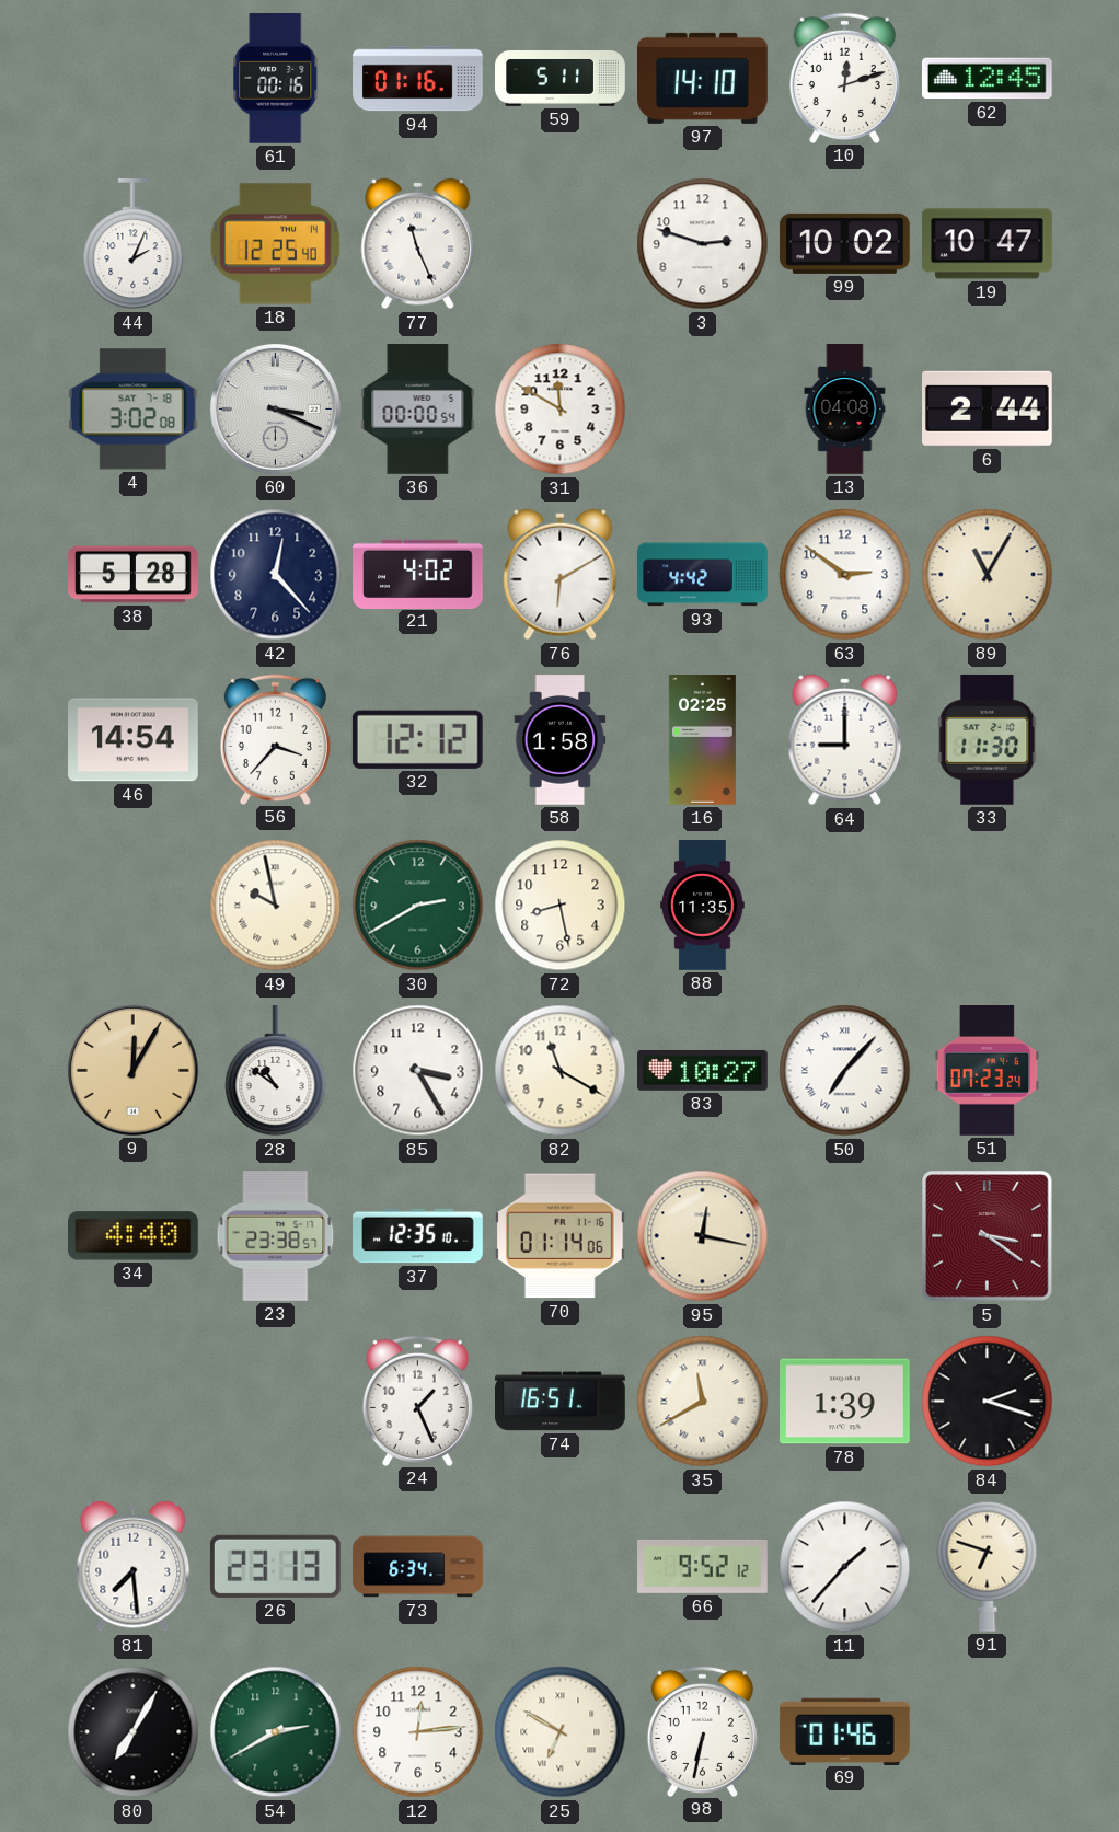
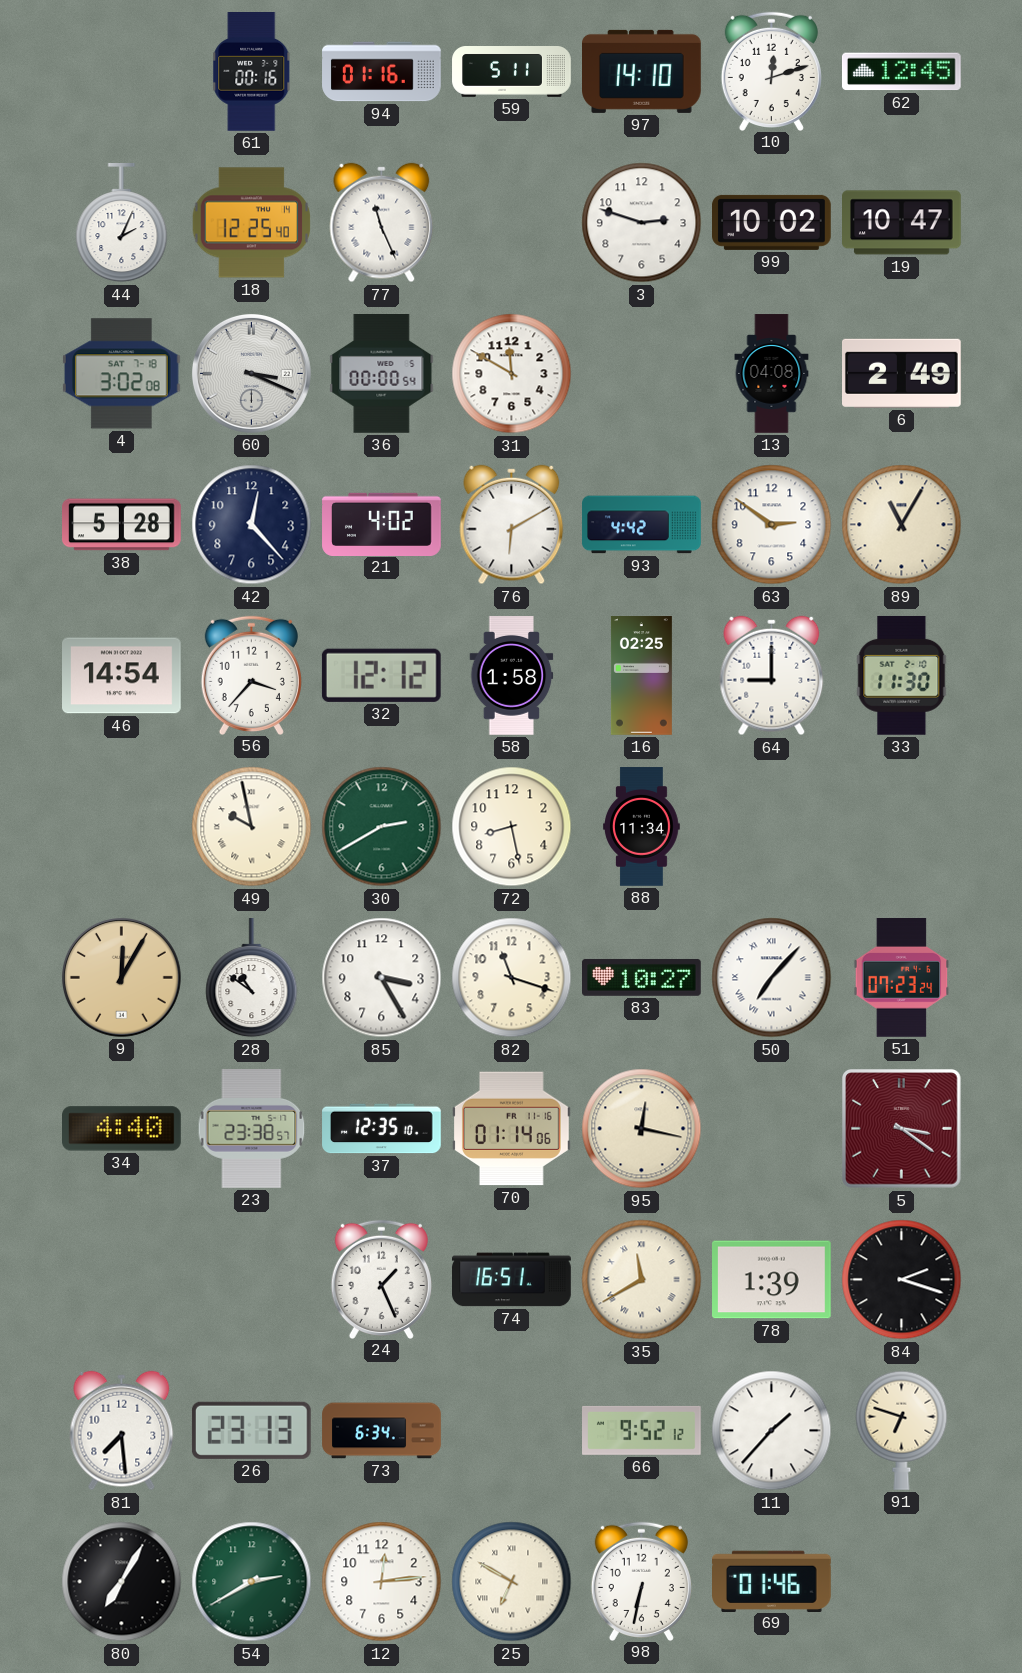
6: 2:44 -> 2:49
88: 11:35 -> 11:34
82: 11:20 -> 11:18
